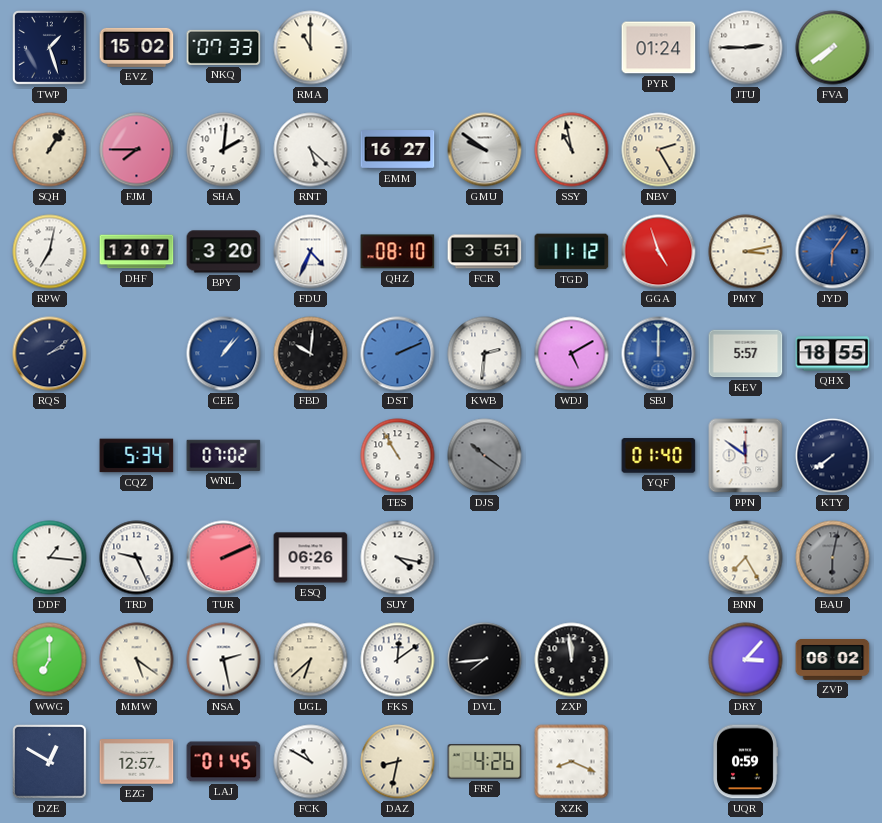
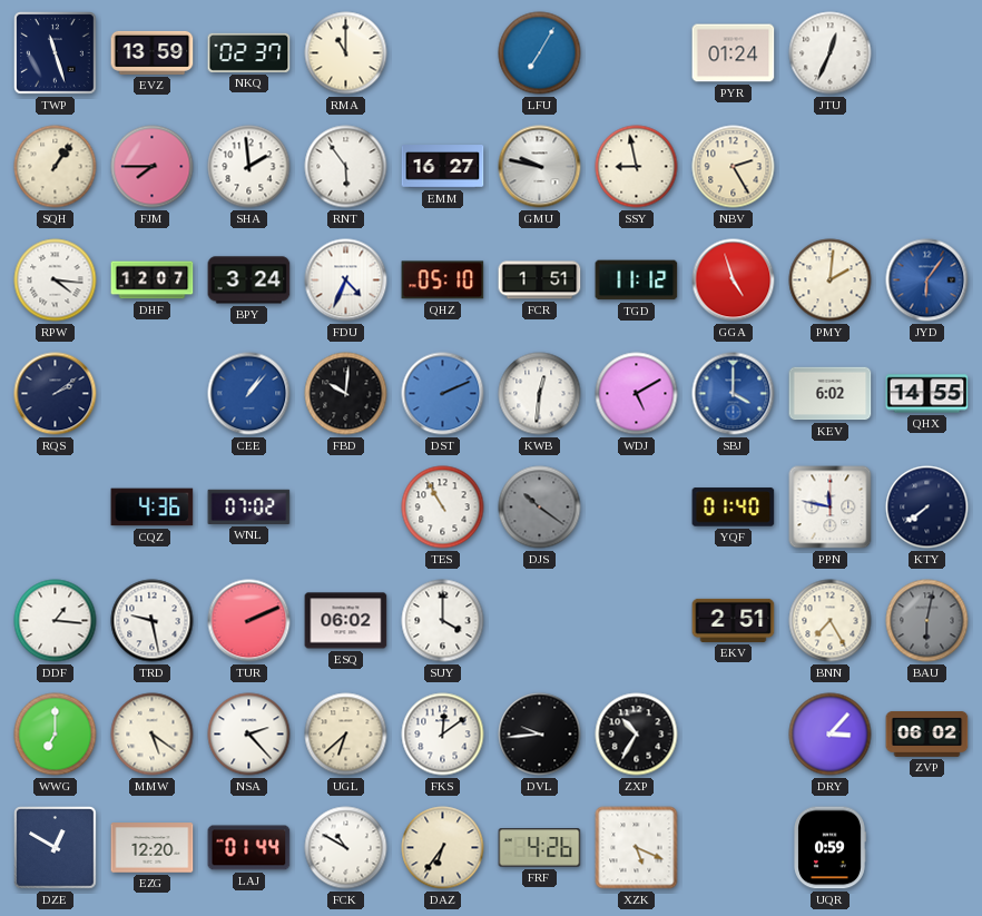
TWP: 1:27 -> 11:27
EVZ: 15:02 -> 13:59
NKQ: 07:33 -> 02:37
LFU: none -> 7:05
JTU: 2:45 -> 12:34
FVA: 7:39 -> none
SHA: 2:01 -> 1:59
RNT: 5:22 -> 5:54
GMU: 9:51 -> 9:47
SSY: 10:58 -> 8:58
RPW: 7:02 -> 4:16
BPY: 3:20 -> 3:24
QHZ: 08:10 -> 05:10
FCR: 3:51 -> 1:51
PMY: 3:13 -> 2:01
KWB: 2:31 -> 12:31
SBJ: 12:00 -> 4:00
KEV: 5:57 -> 6:02
QHX: 18:55 -> 14:55
CQZ: 5:34 -> 4:36
PPN: 11:51 -> 11:47
TRD: 9:26 -> 9:28
ESQ: 06:26 -> 06:02
SUY: 4:17 -> 4:00
EKV: none -> 2:51
NSA: 2:28 -> 2:23
DVL: 7:44 -> 9:44
ZXP: 11:59 -> 10:35
EZG: 12:57 -> 12:20
LAJ: 01:45 -> 01:44
DAZ: 8:32 -> 6:36
XZK: 8:19 -> 5:19
